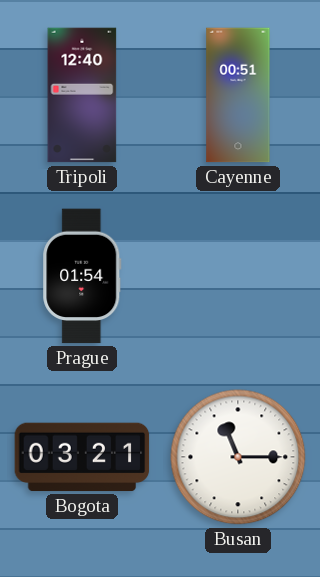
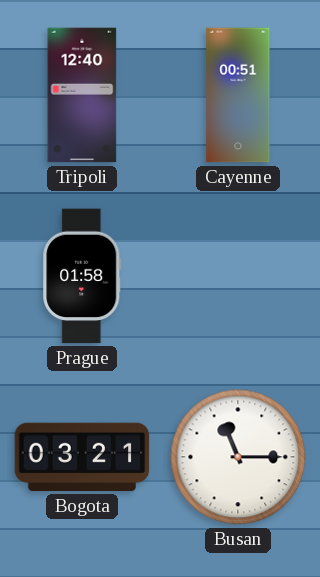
Prague: 01:54 -> 01:58
